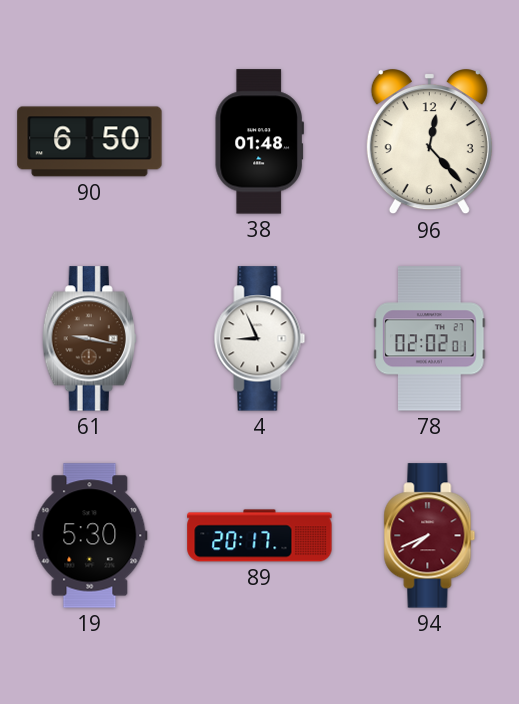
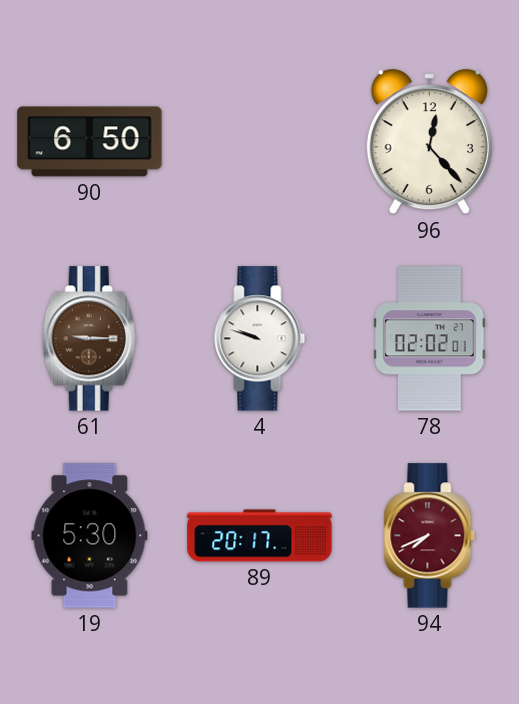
38: 01:48 -> none
61: 9:17 -> 9:15
4: 8:56 -> 9:48
